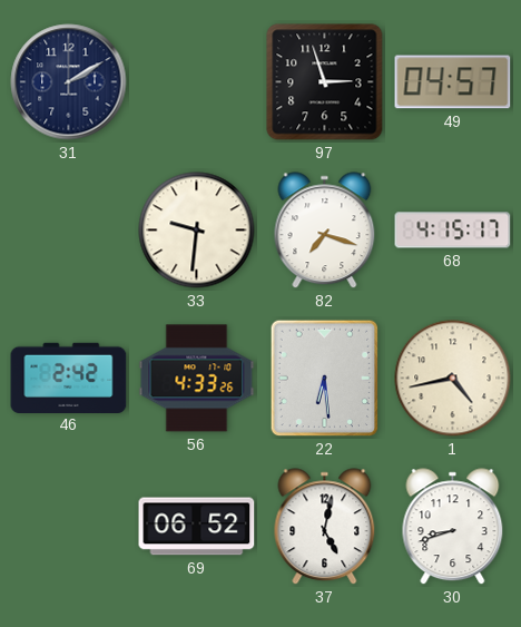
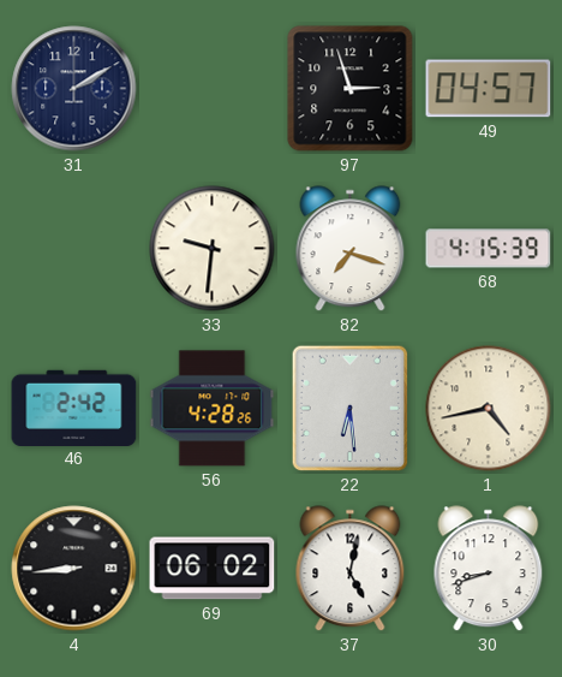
68: 4:15:17 -> 4:15:39
56: 4:33 -> 4:28
4: none -> 8:44
69: 06:52 -> 06:02
